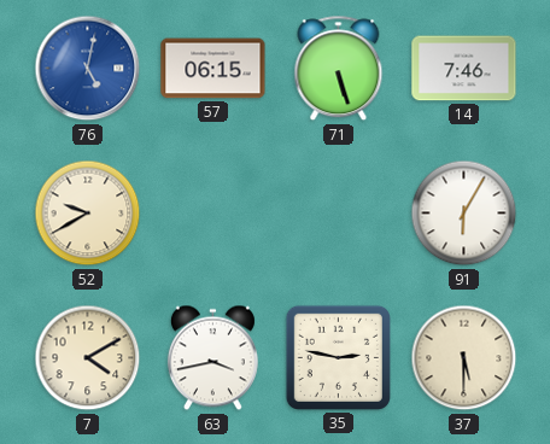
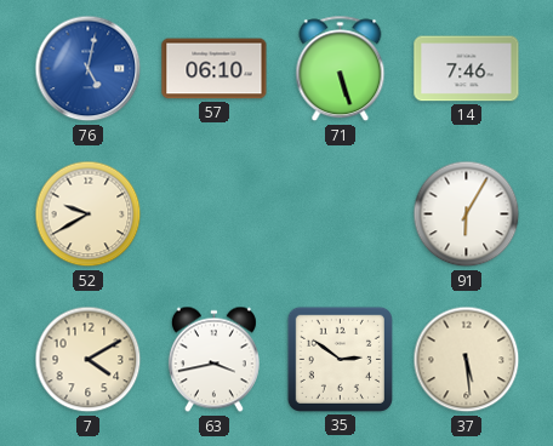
57: 06:15 -> 06:10
35: 2:47 -> 2:51
37: 5:30 -> 5:29
